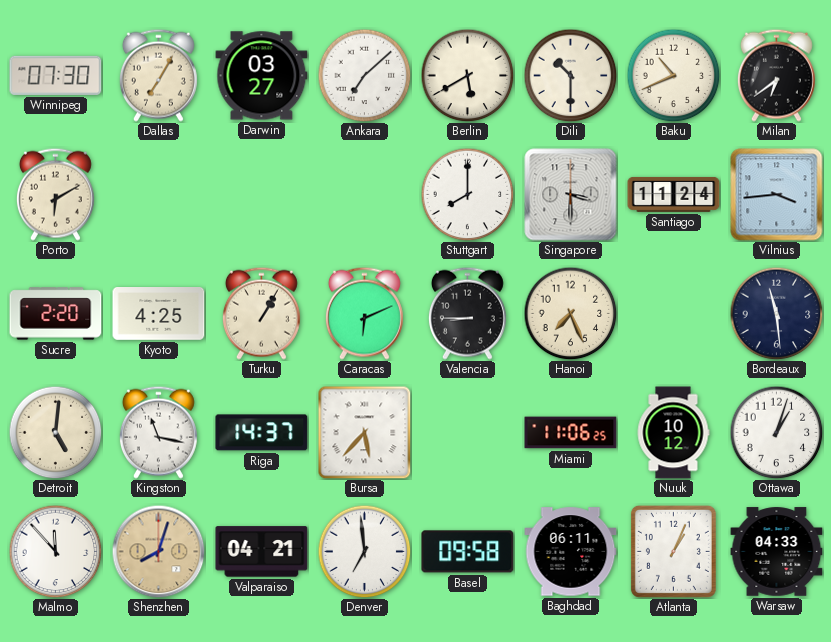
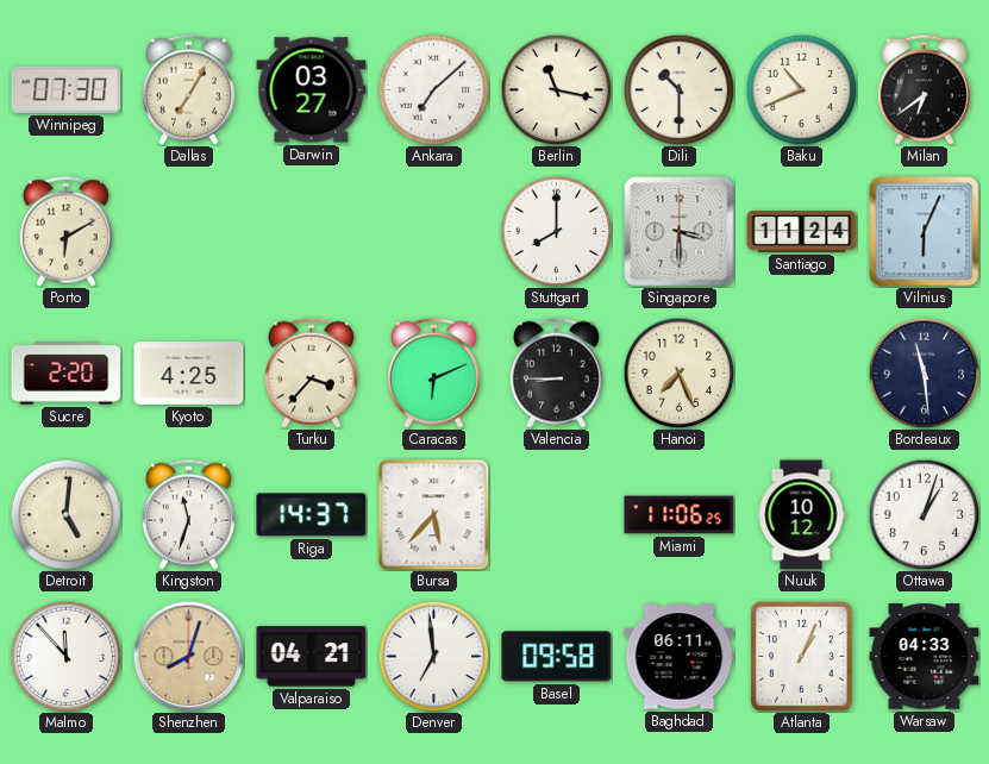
Berlin: 5:40 -> 11:17
Vilnius: 3:44 -> 6:04
Turku: 1:05 -> 3:37
Kingston: 11:17 -> 11:33
